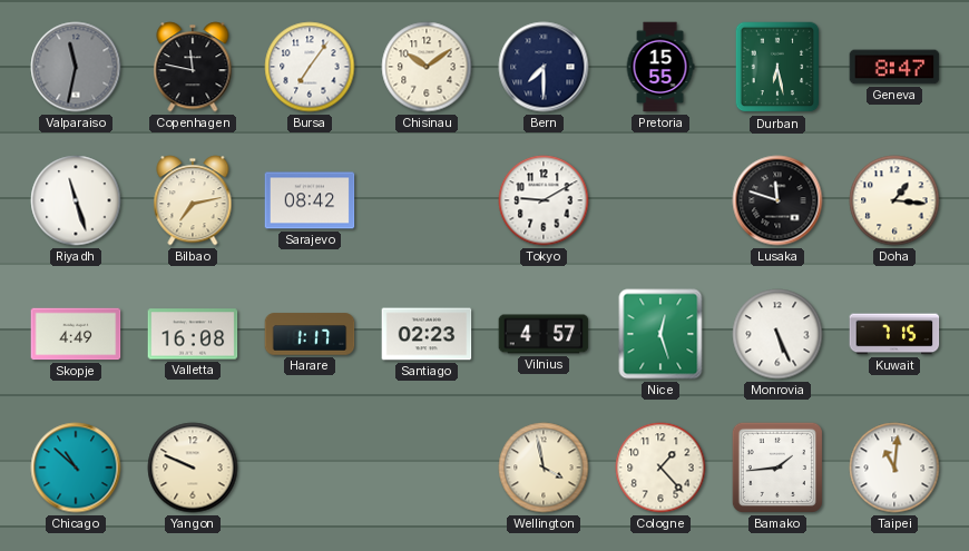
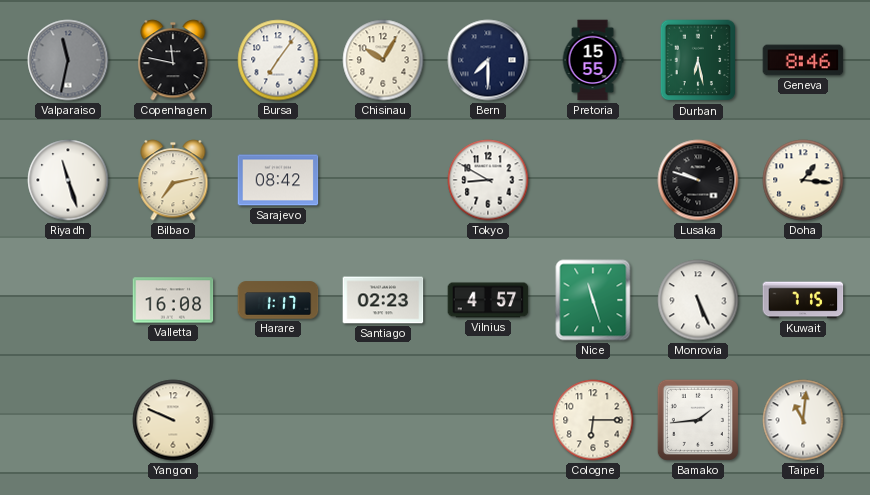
Chisinau: 10:09 -> 10:05
Geneva: 8:47 -> 8:46
Tokyo: 9:10 -> 8:50
Lusaka: 11:48 -> 9:48
Skopje: 4:49 -> none
Nice: 12:27 -> 11:27
Chicago: 10:52 -> none
Wellington: 3:58 -> none
Cologne: 1:23 -> 6:15
